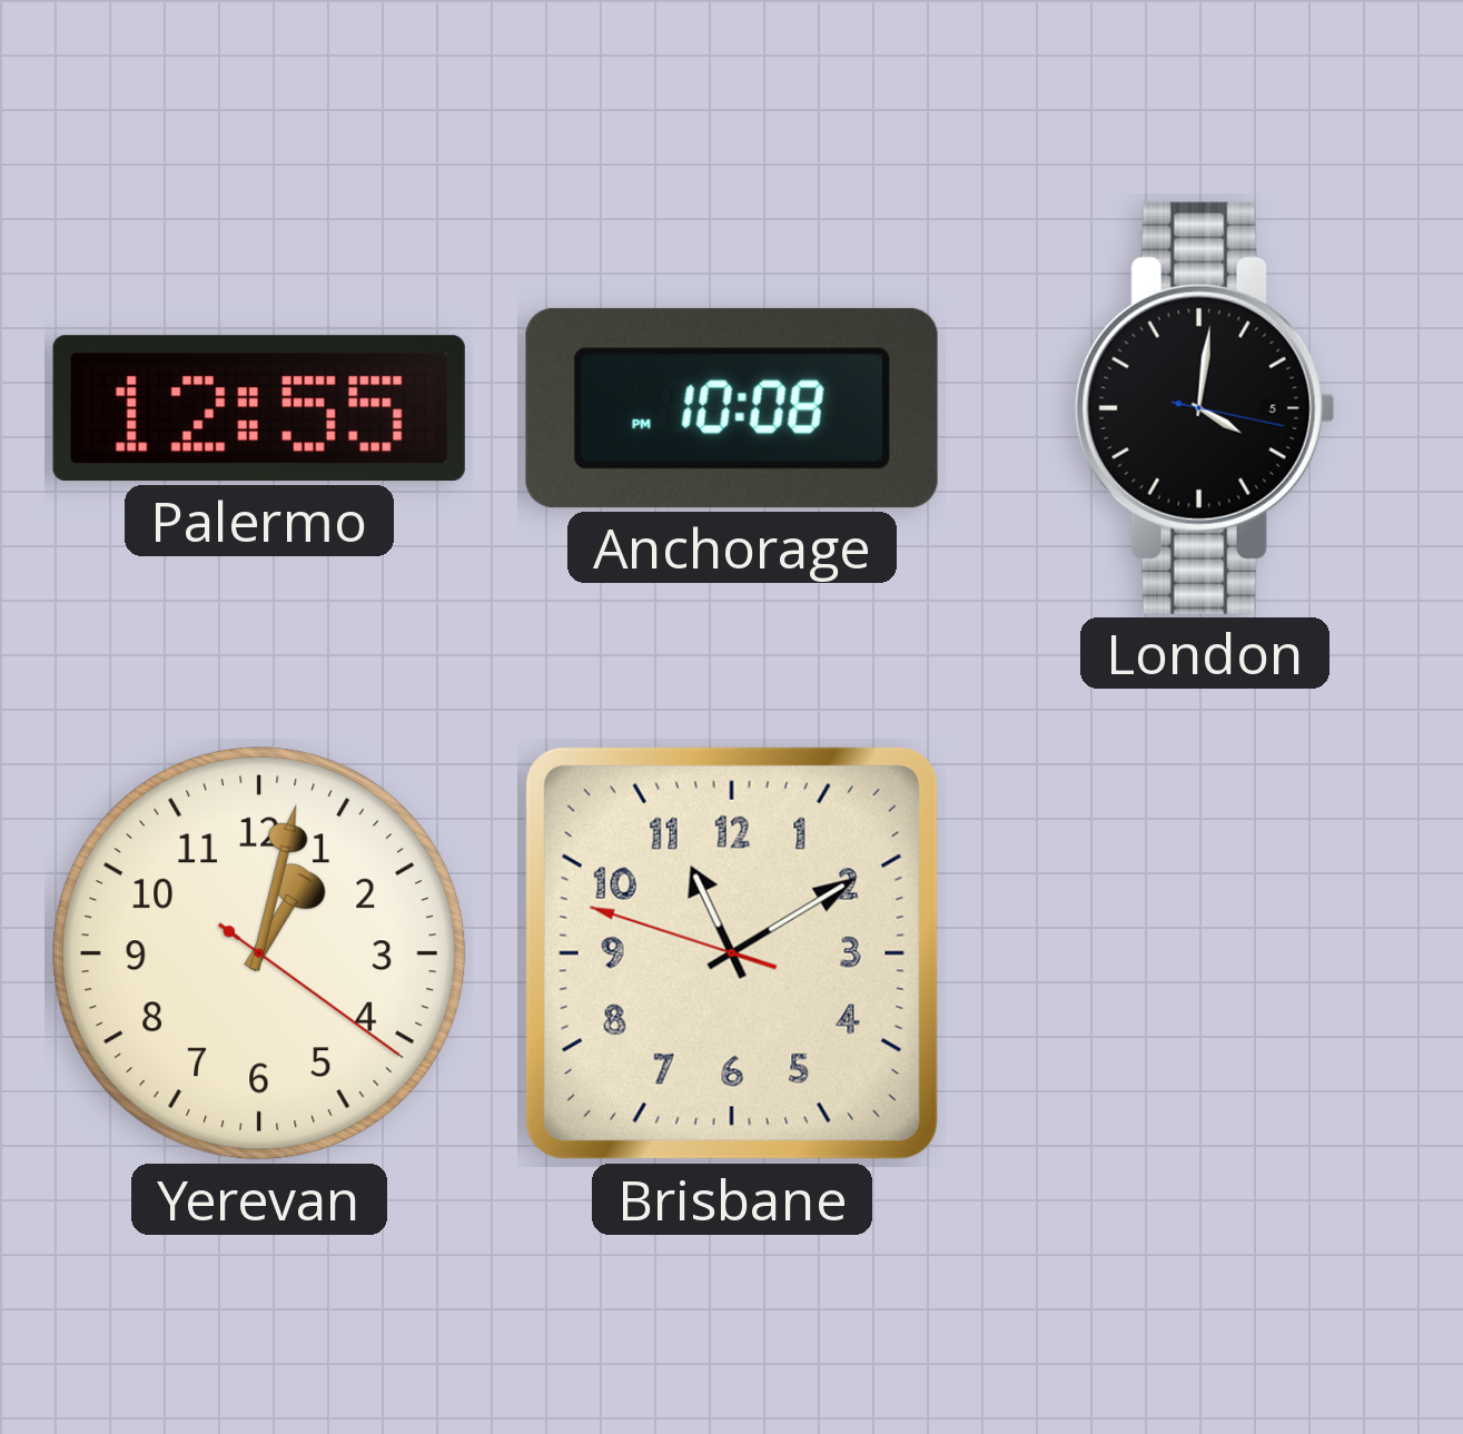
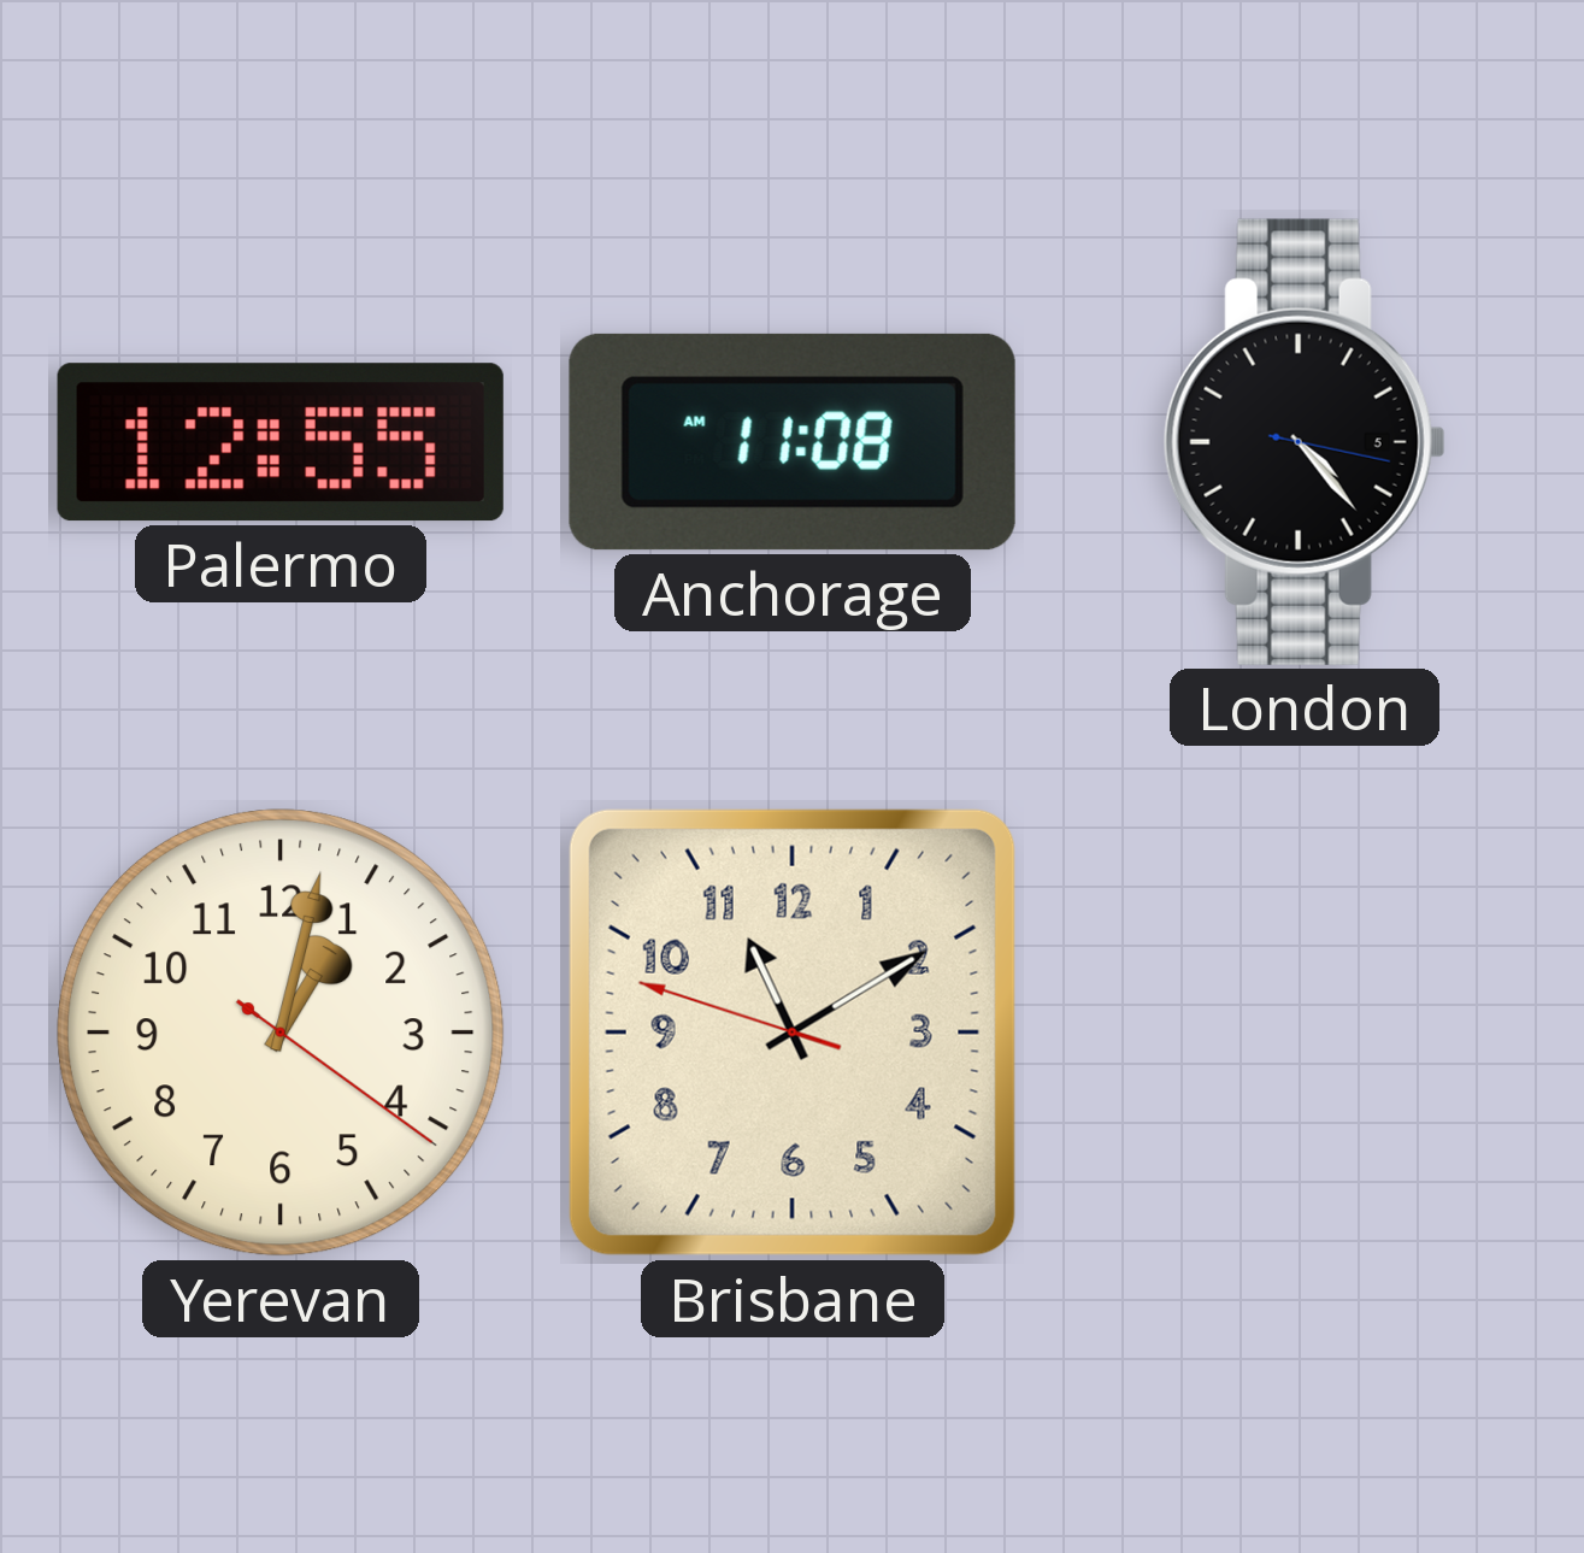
Anchorage: 10:08 -> 11:08
London: 4:01 -> 4:23
